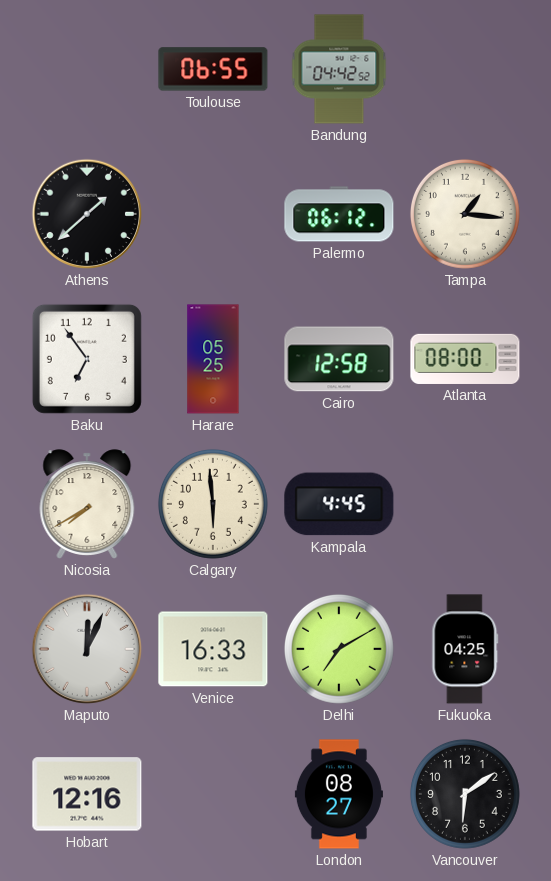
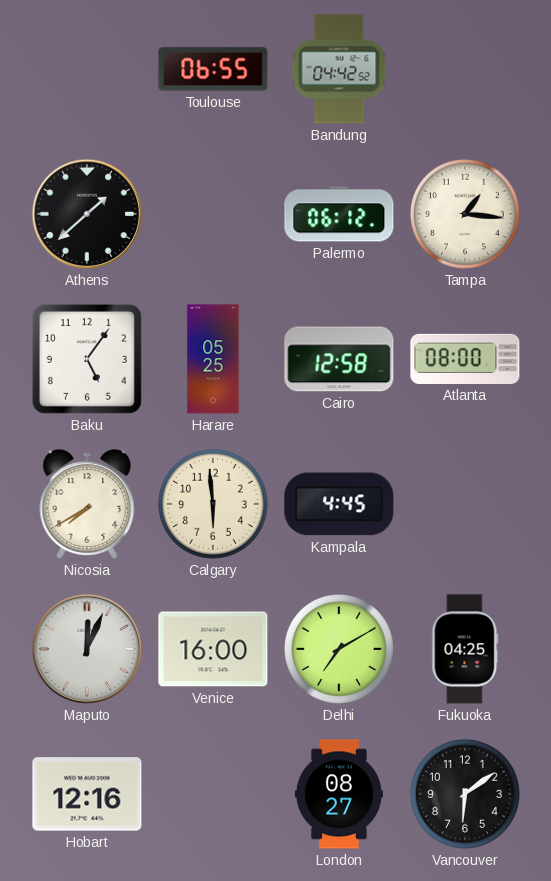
Baku: 6:54 -> 5:06
Venice: 16:33 -> 16:00
